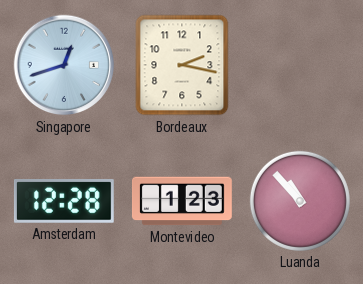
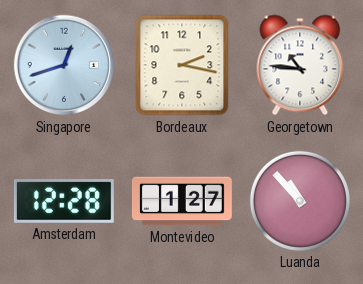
Georgetown: none -> 10:46
Montevideo: 1:23 -> 1:27
